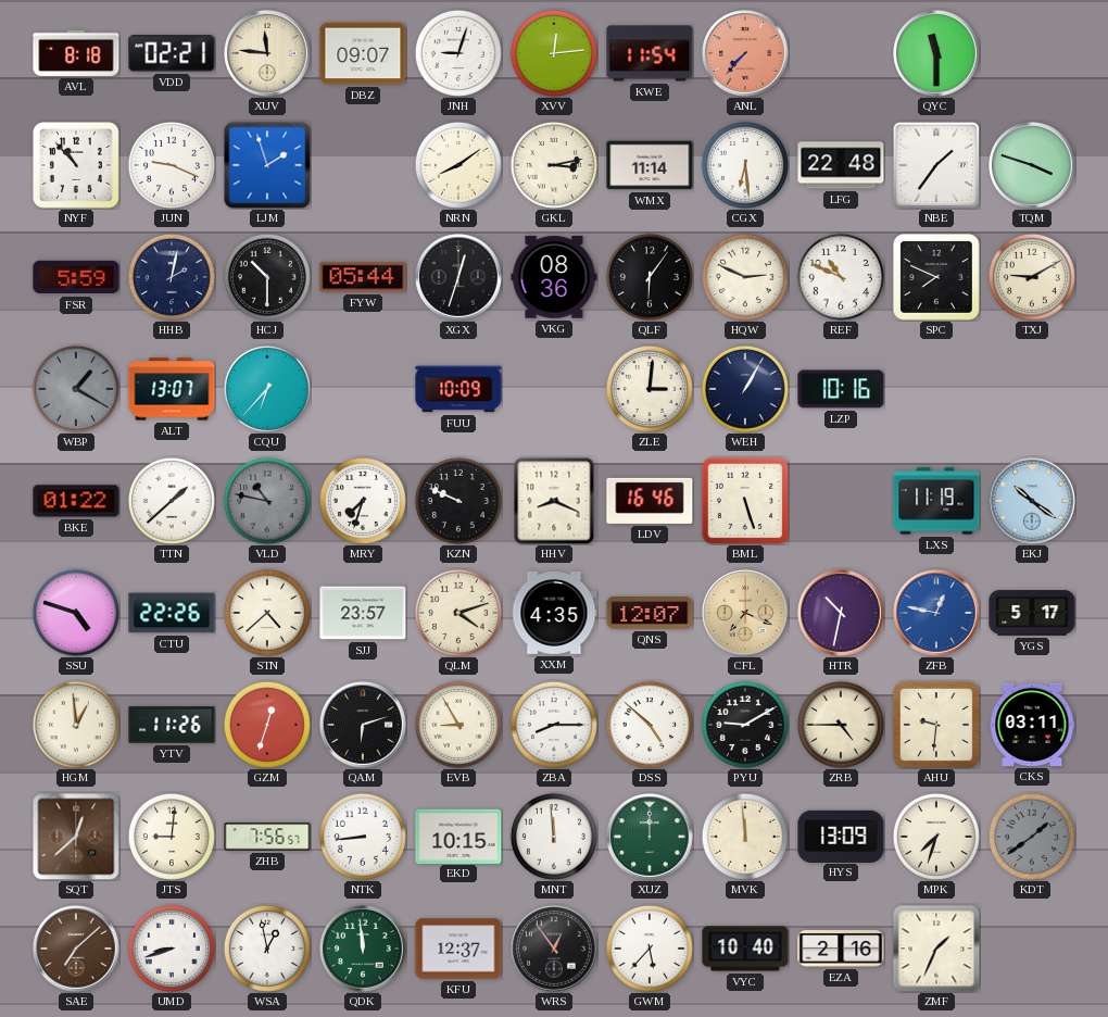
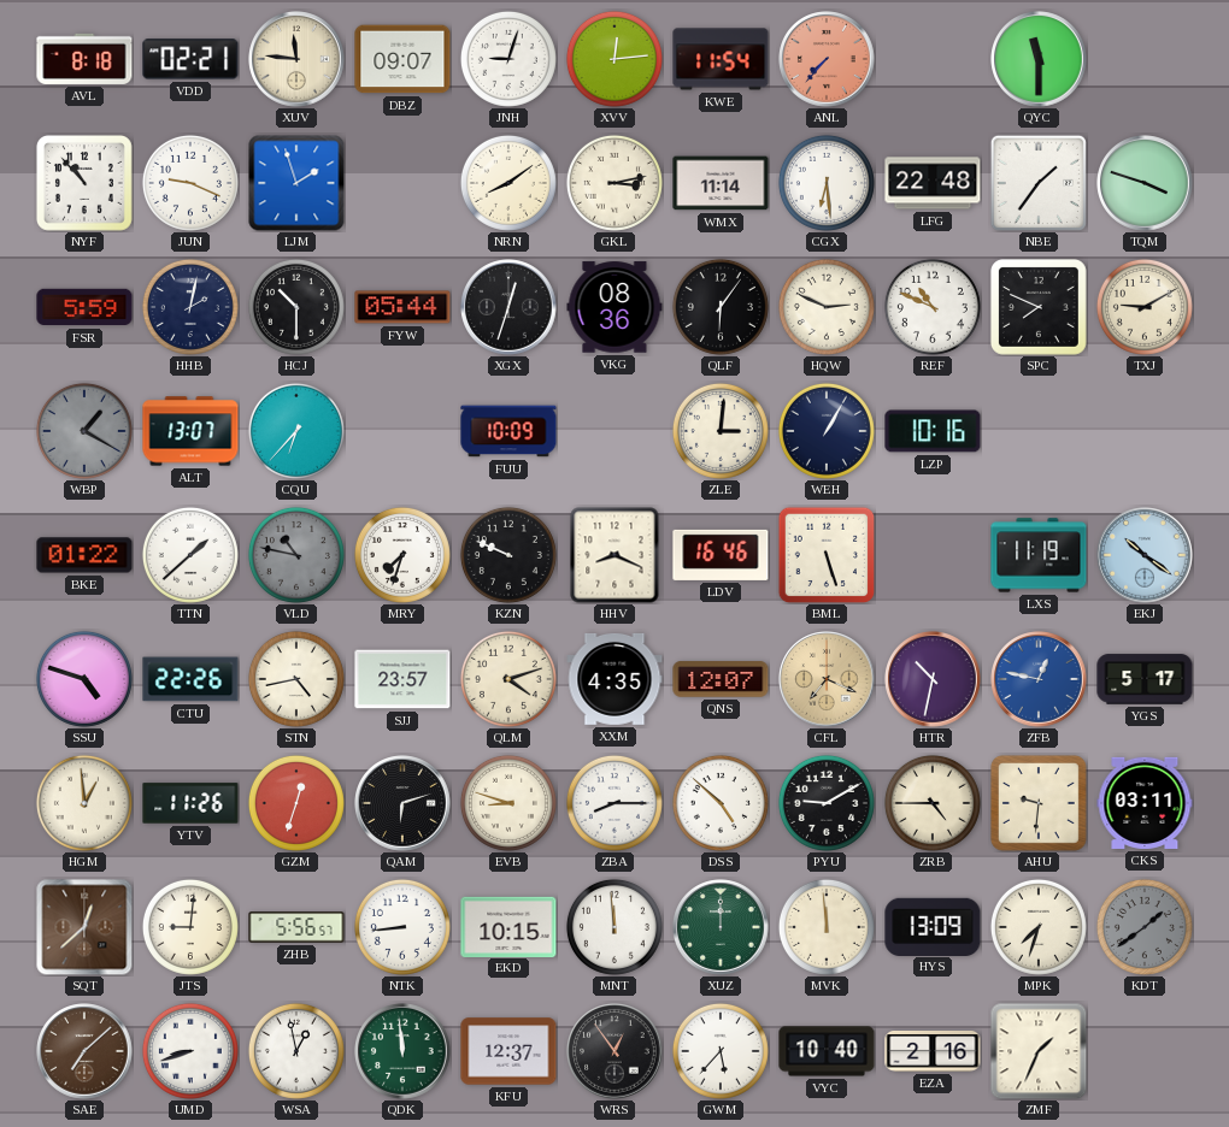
STN: 4:38 -> 4:43
EVB: 8:55 -> 8:48
ZHB: 7:56 -> 5:56
